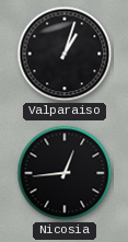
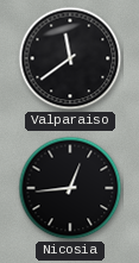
Valparaiso: 1:03 -> 11:39
